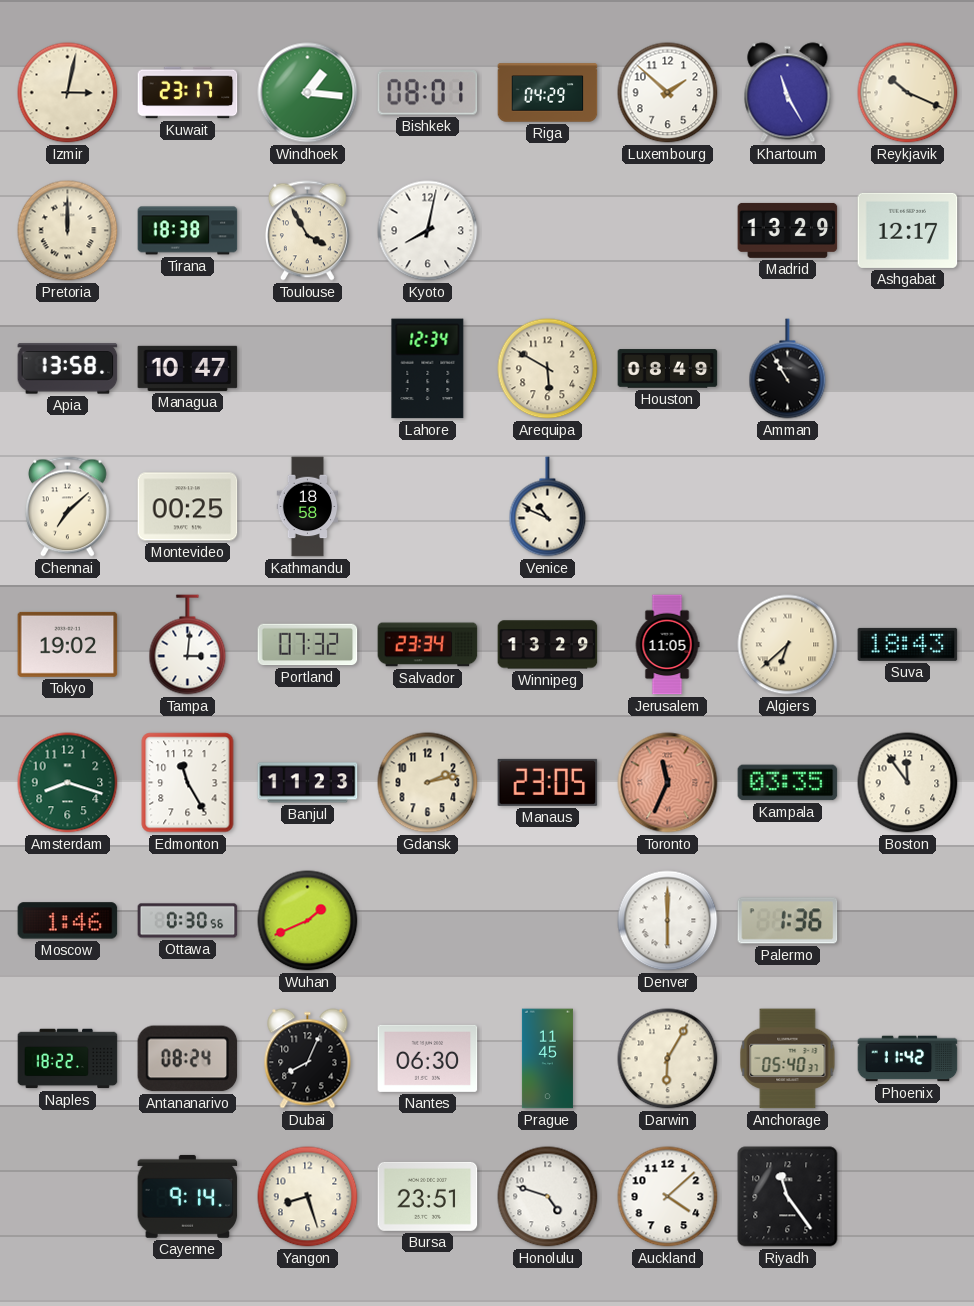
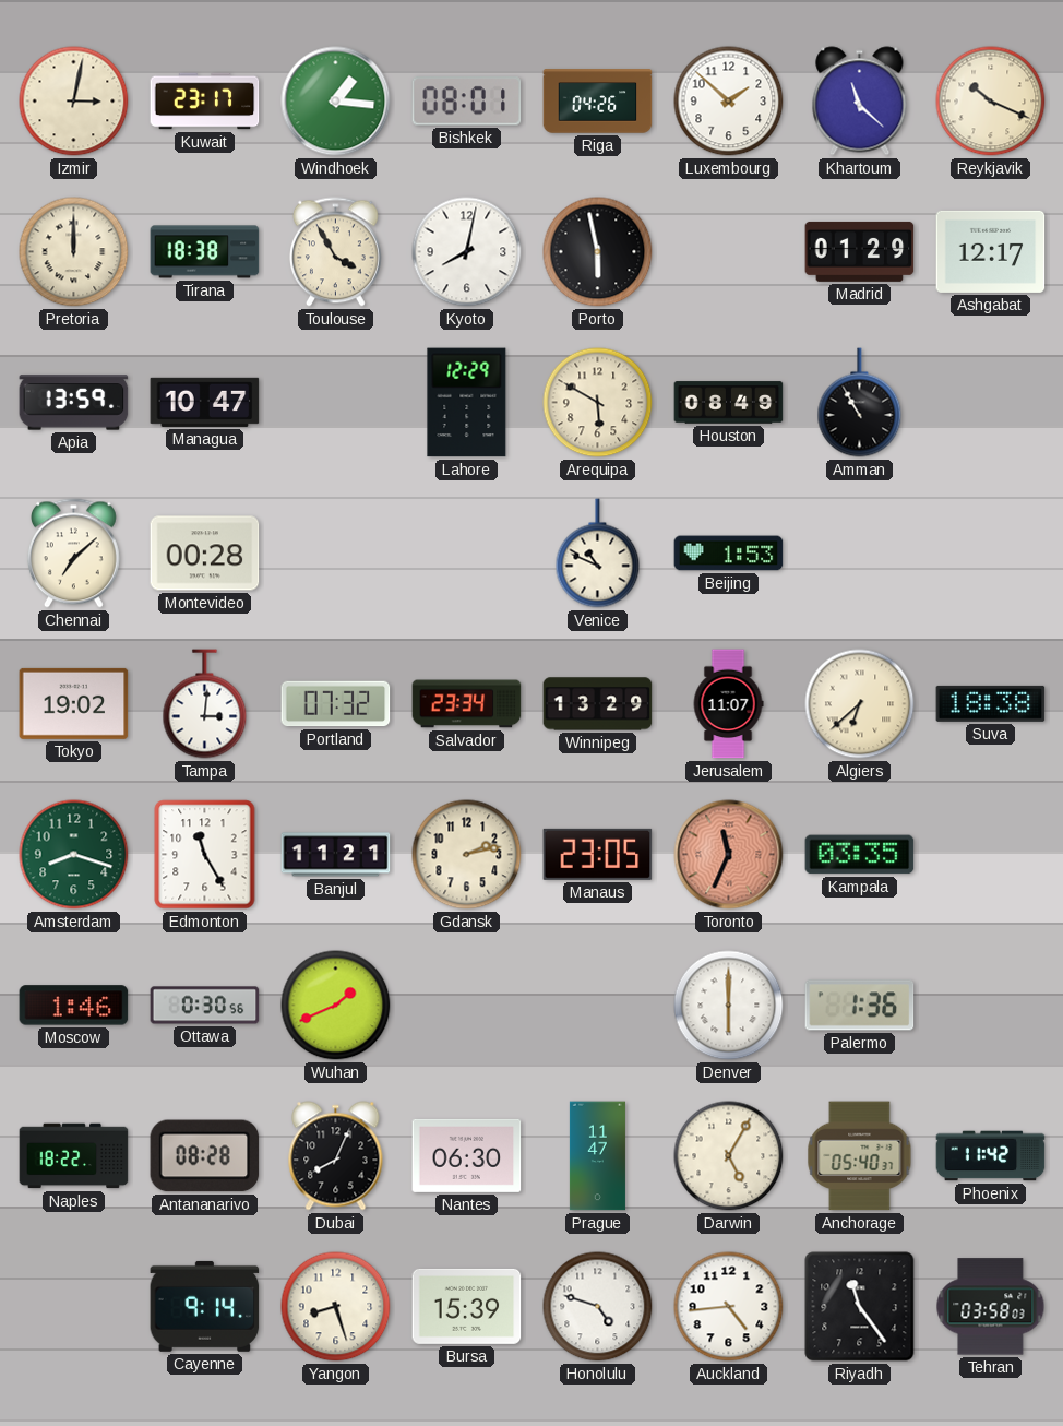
Riga: 04:29 -> 04:26
Khartoum: 11:25 -> 11:22
Porto: none -> 5:58
Madrid: 13:29 -> 01:29
Apia: 13:58 -> 13:59
Lahore: 12:34 -> 12:29
Montevideo: 00:25 -> 00:28
Kathmandu: 18:58 -> none
Beijing: none -> 1:53
Jerusalem: 11:05 -> 11:07
Suva: 18:43 -> 18:38
Banjul: 11:23 -> 11:21
Boston: 11:54 -> none
Antananarivo: 08:24 -> 08:28
Prague: 11:45 -> 11:47
Darwin: 6:05 -> 5:05
Bursa: 23:51 -> 15:39
Auckland: 4:08 -> 4:44
Tehran: none -> 03:58
